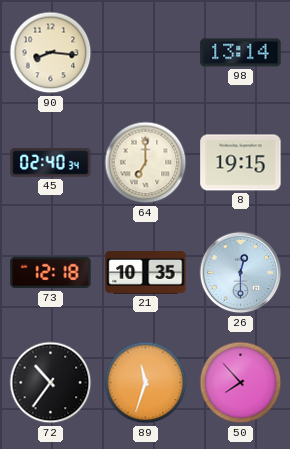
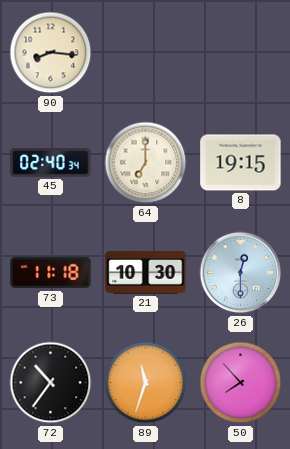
98: 13:14 -> none
73: 12:18 -> 11:18
21: 10:35 -> 10:30
